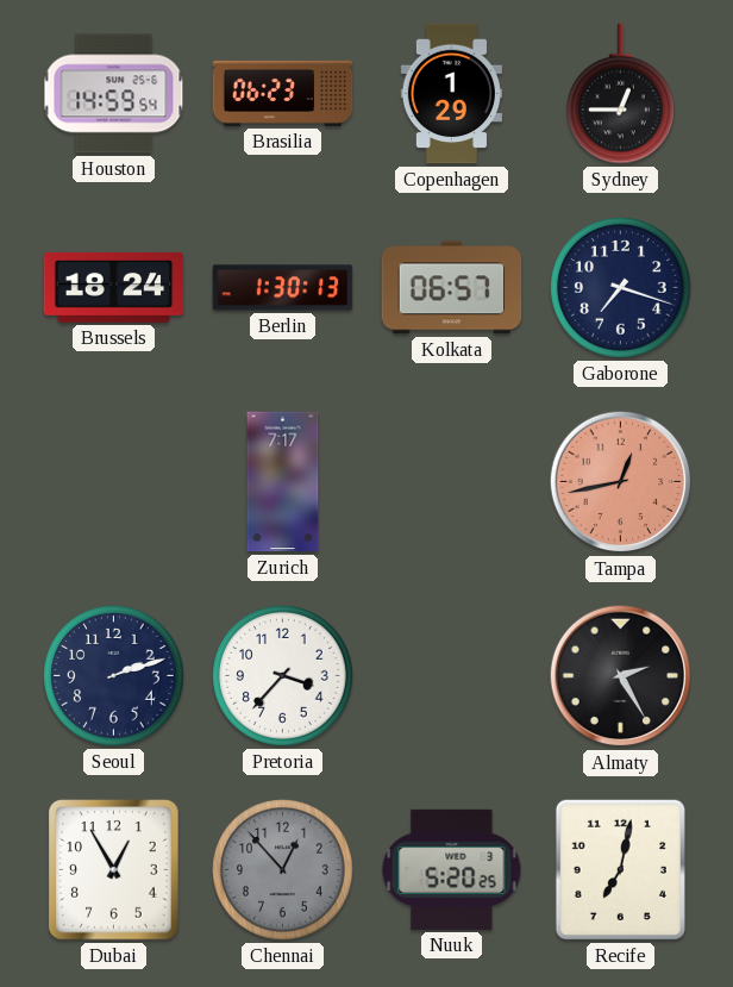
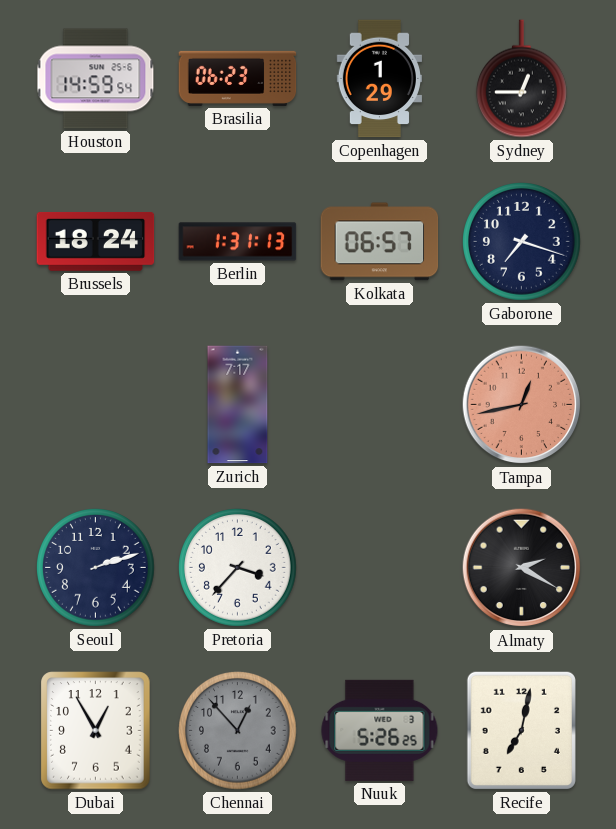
Berlin: 1:30 -> 1:31
Almaty: 2:25 -> 2:20
Nuuk: 5:20 -> 5:26
